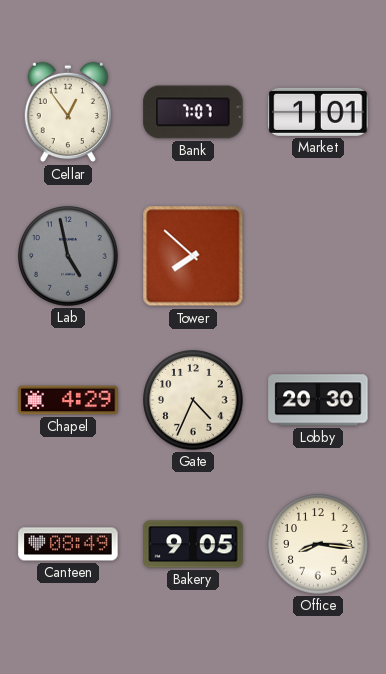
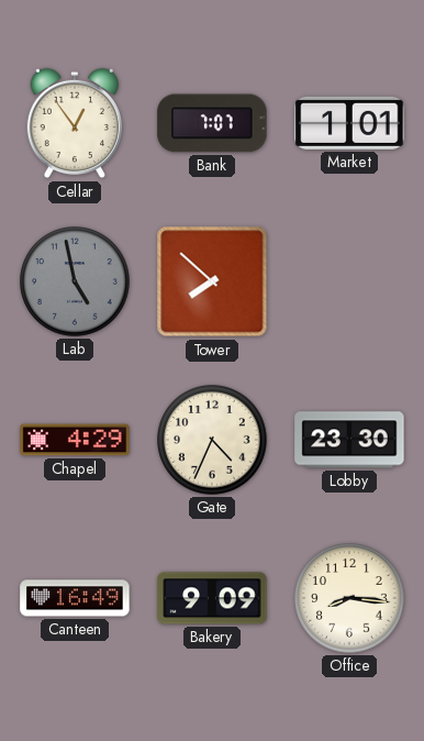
Lobby: 20:30 -> 23:30
Canteen: 08:49 -> 16:49
Bakery: 9:05 -> 9:09
